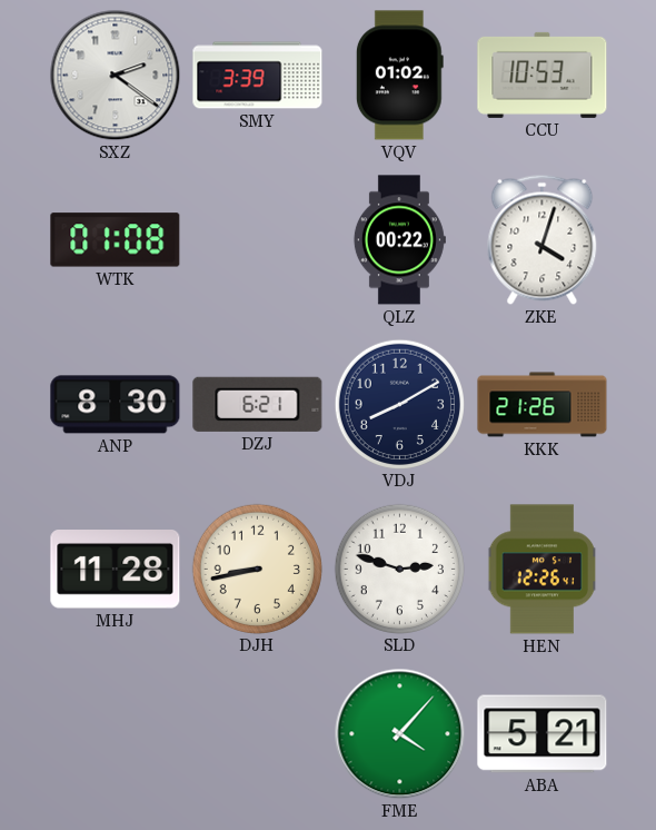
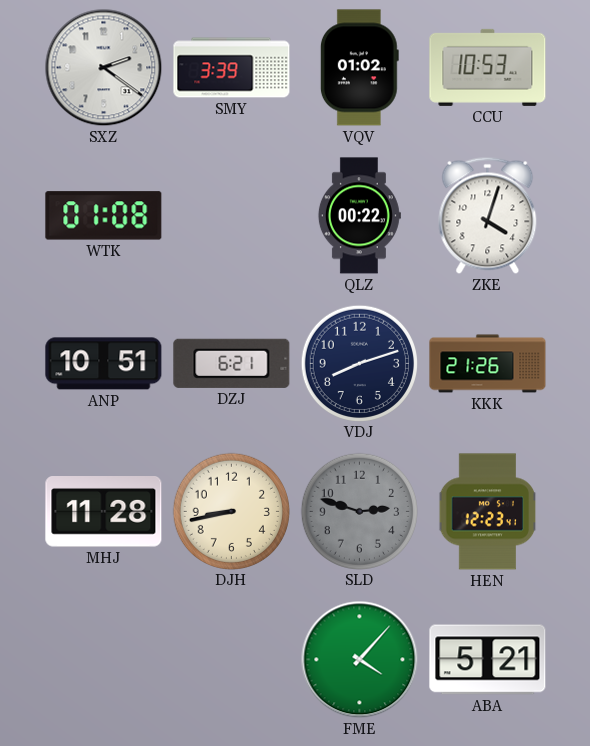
ANP: 8:30 -> 10:51
VDJ: 8:10 -> 8:12
SLD dial: white -> grey
HEN: 12:26 -> 12:23
